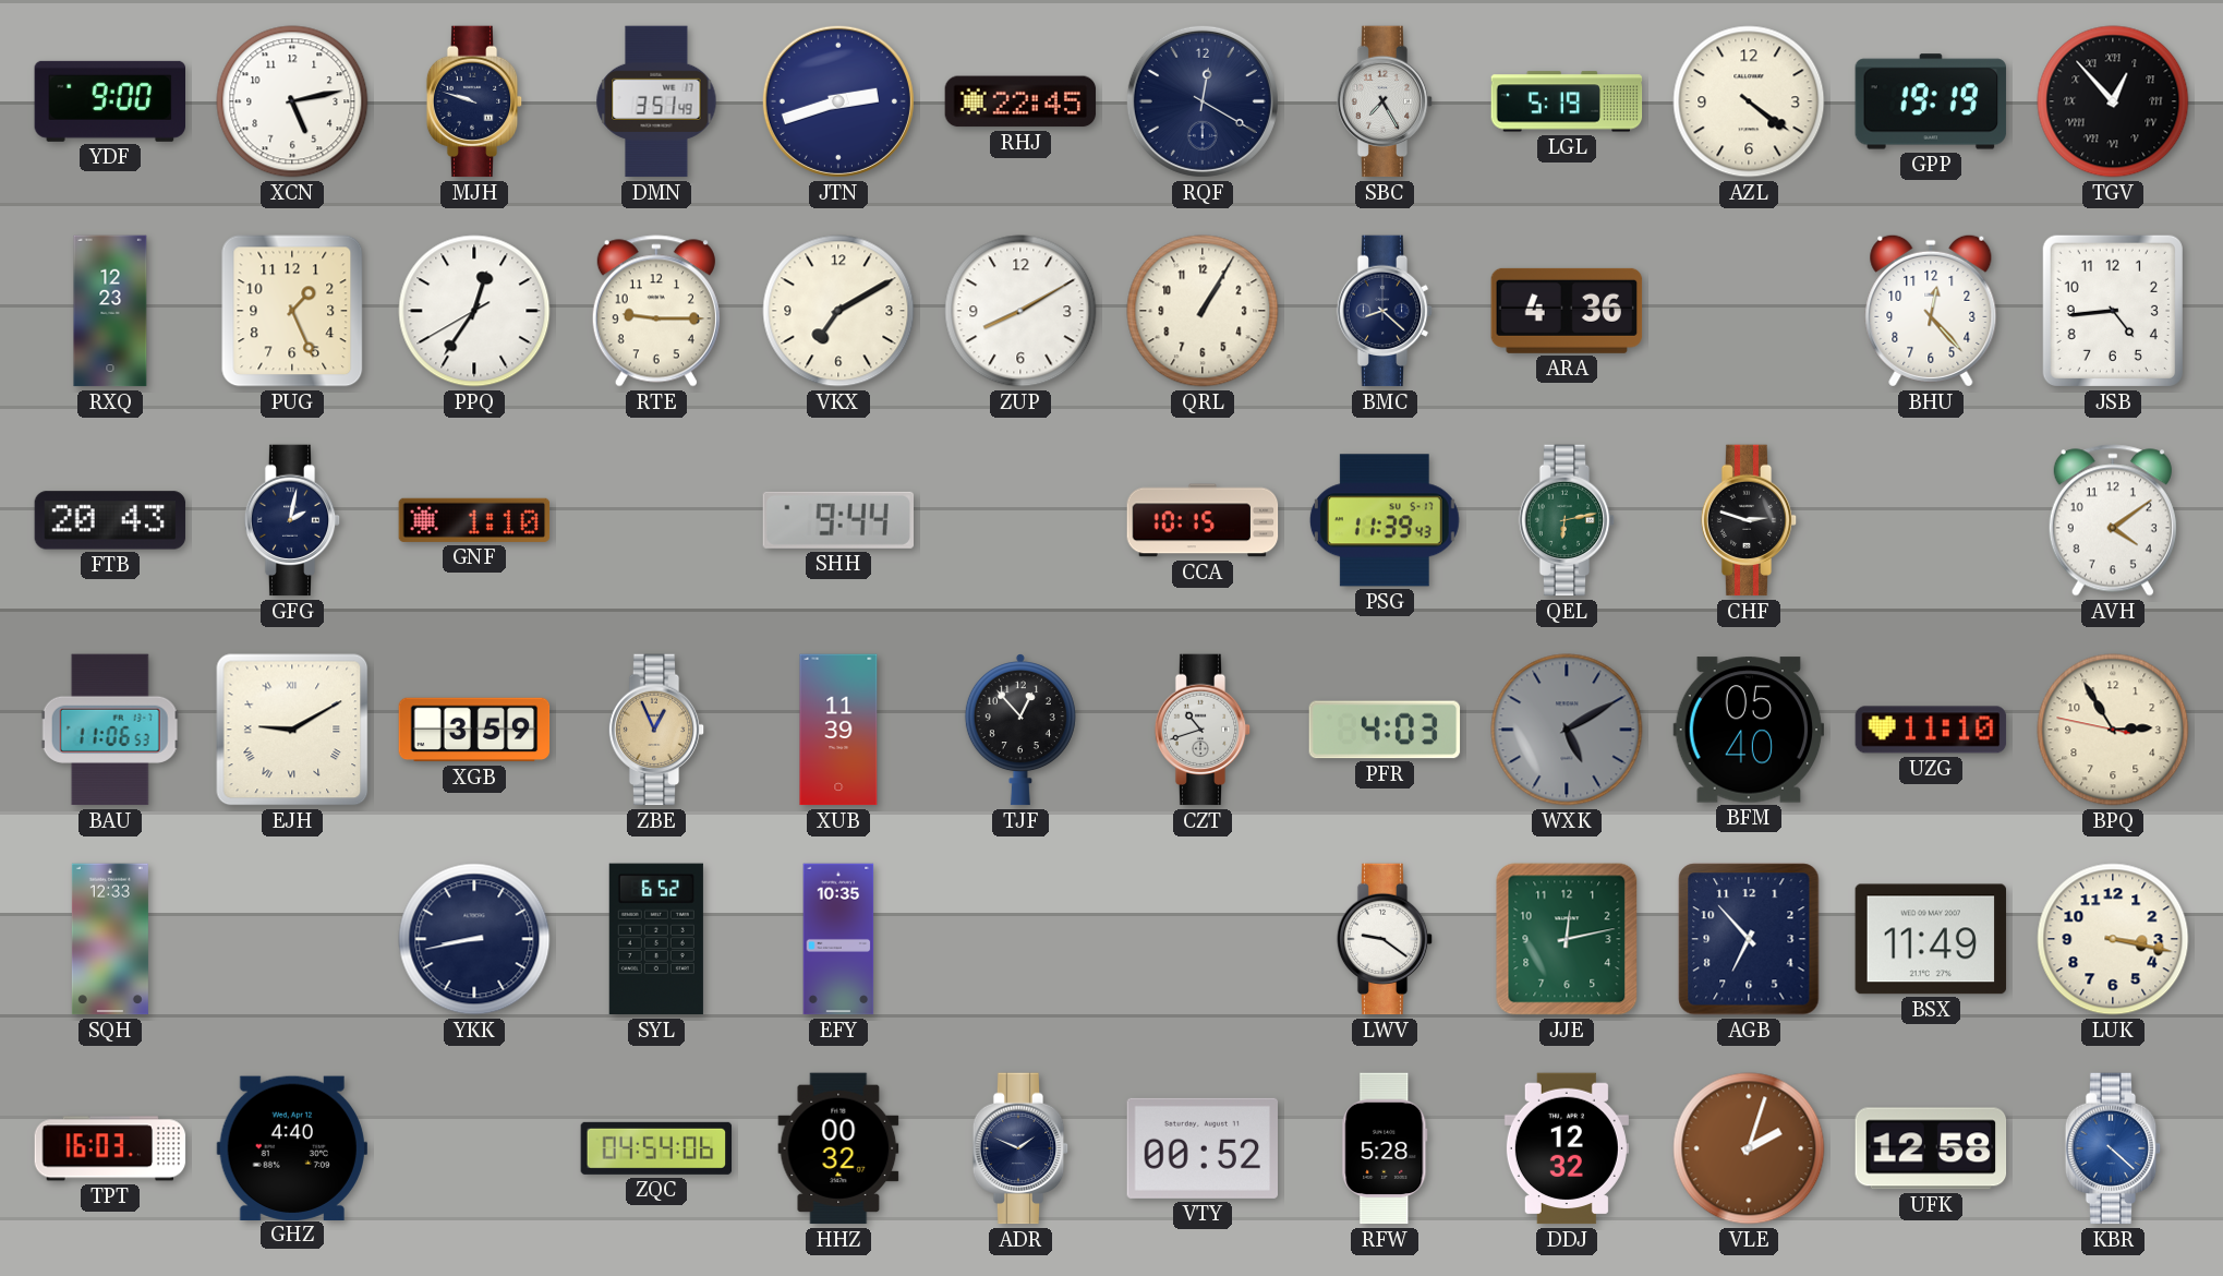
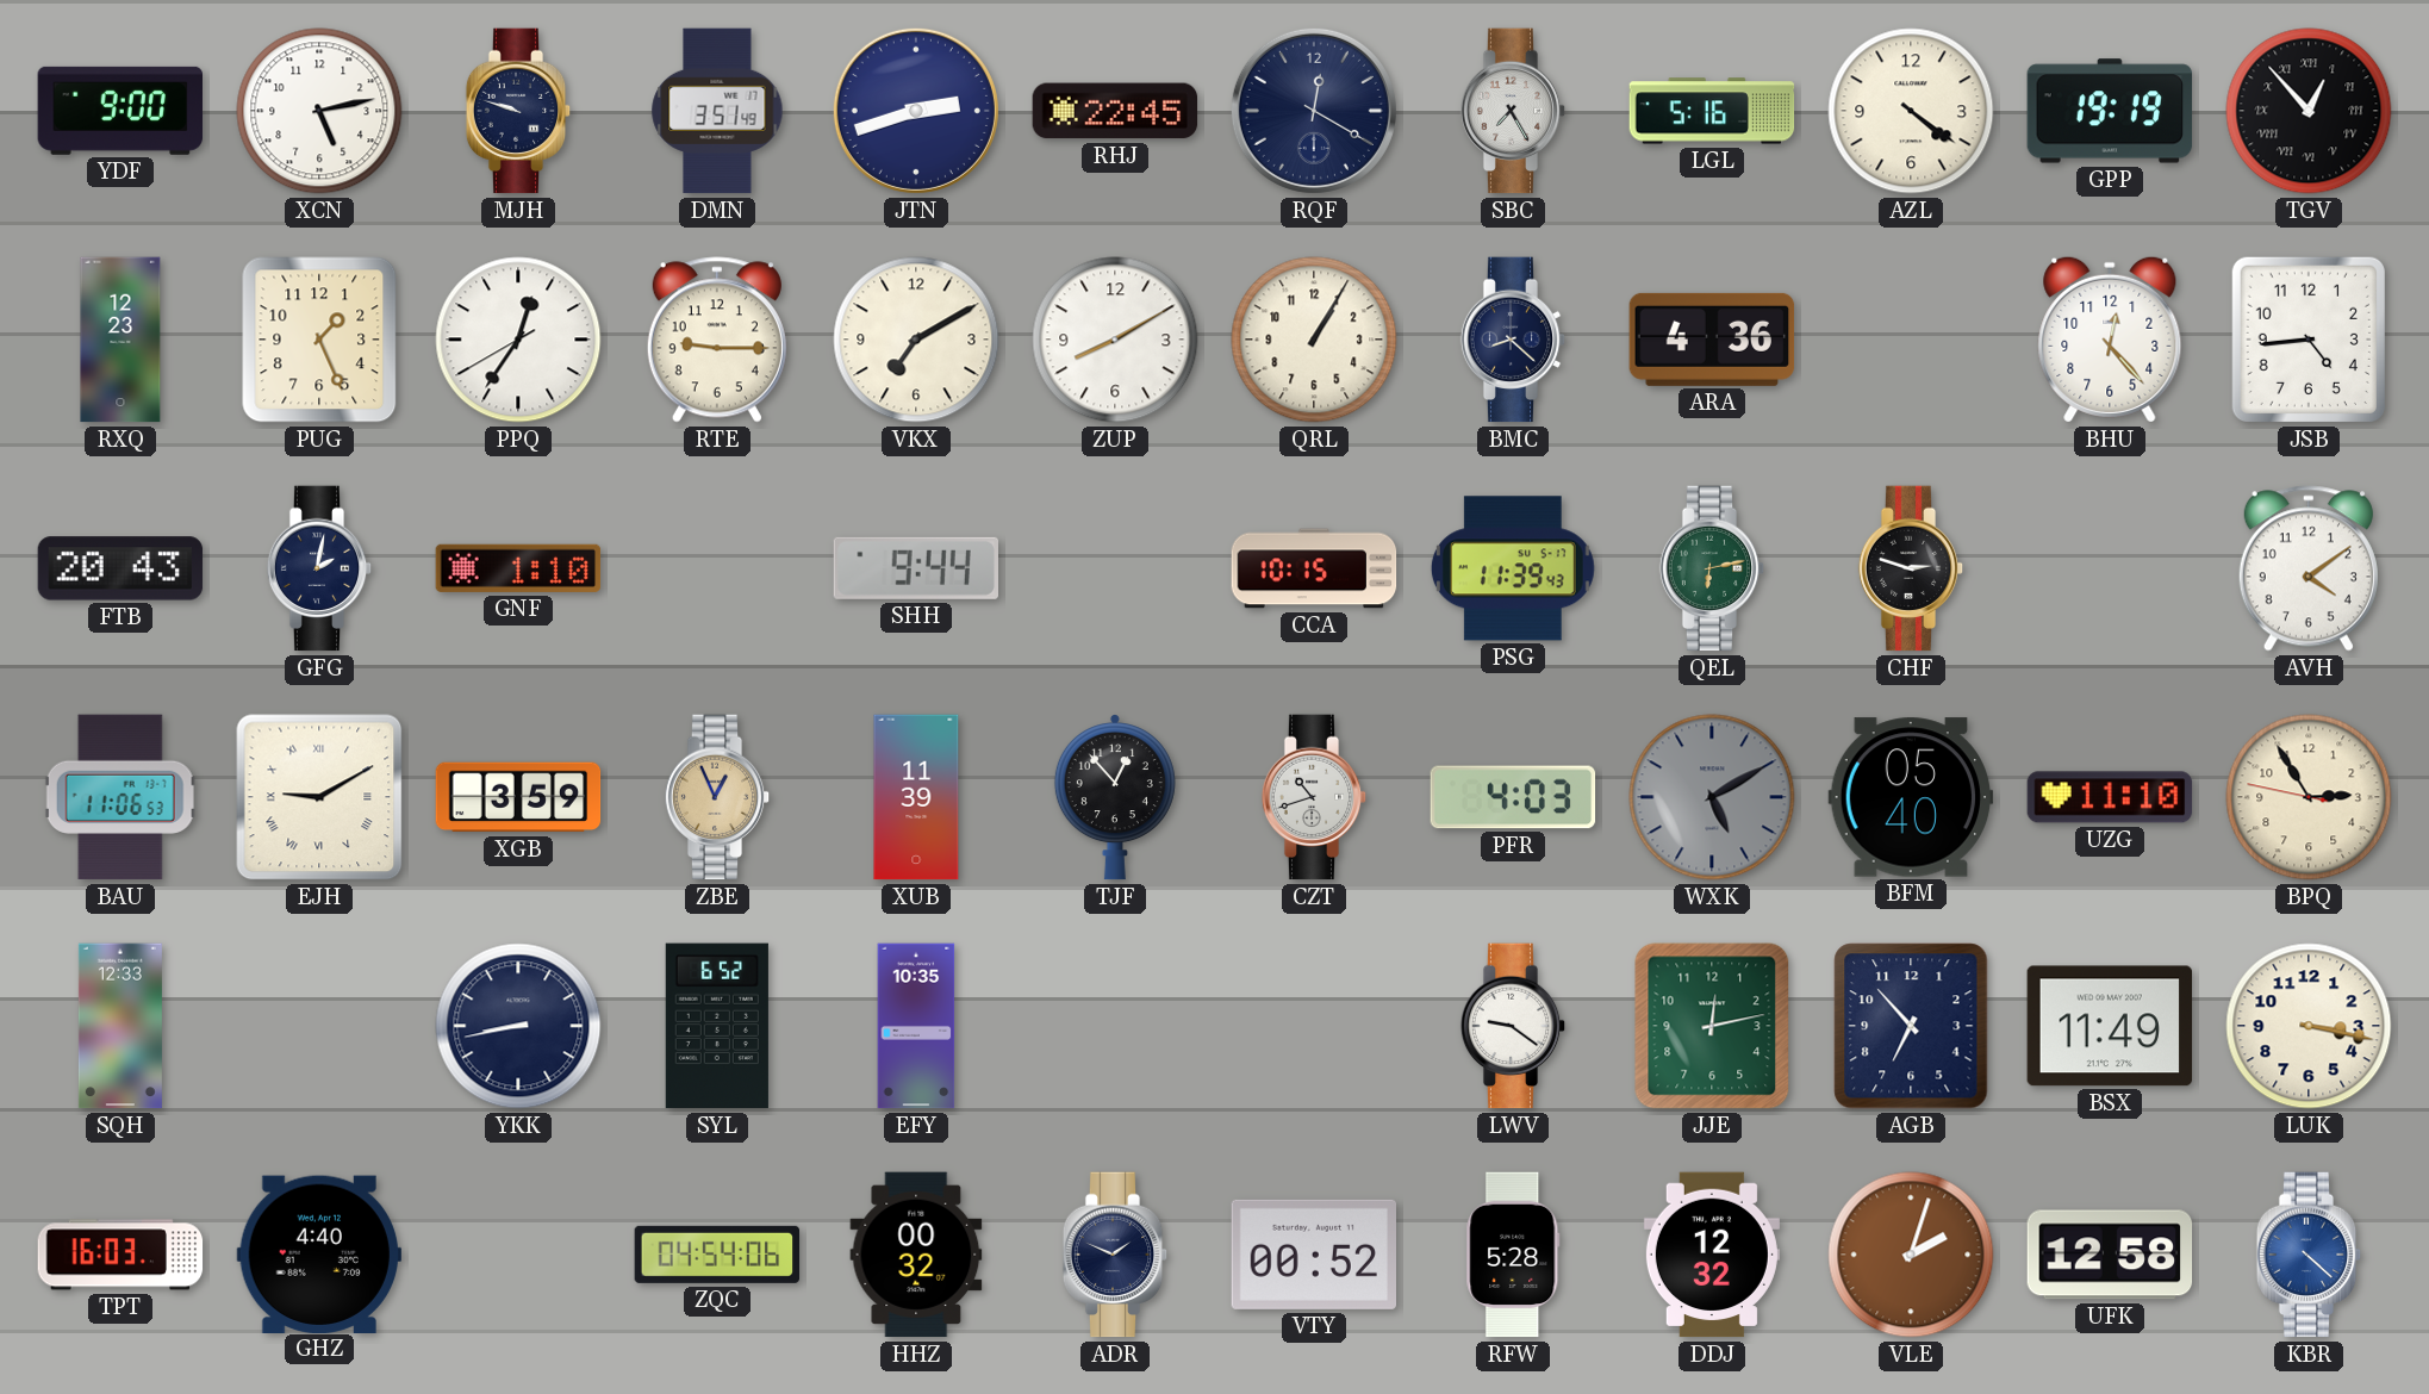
LGL: 5:19 -> 5:16
